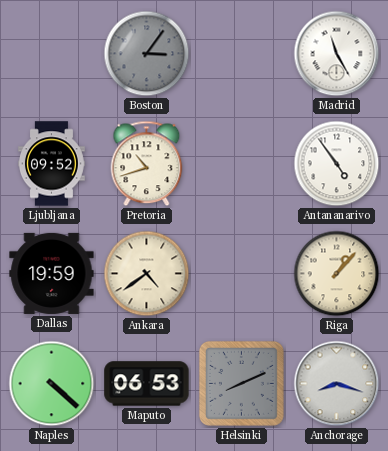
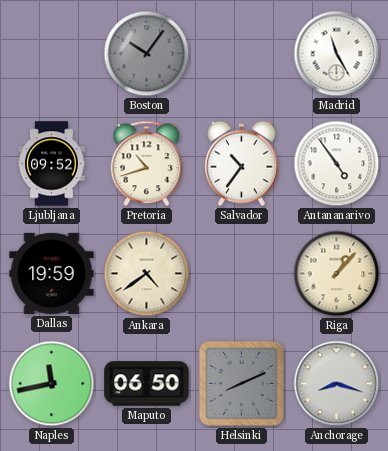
Boston: 3:06 -> 10:06
Salvador: none -> 10:36
Naples: 4:22 -> 11:43
Maputo: 06:53 -> 06:50
